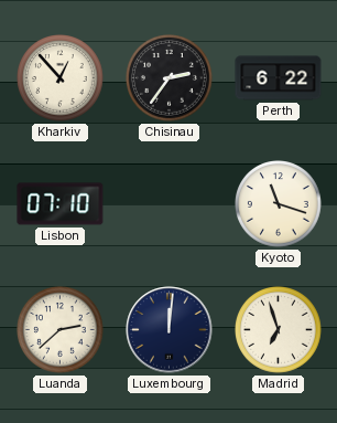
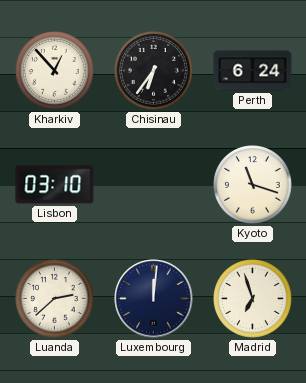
Chisinau: 2:36 -> 6:36
Perth: 6:22 -> 6:24
Lisbon: 07:10 -> 03:10
